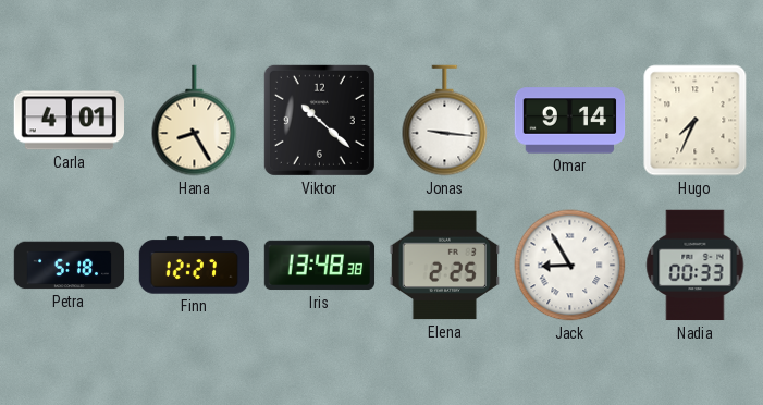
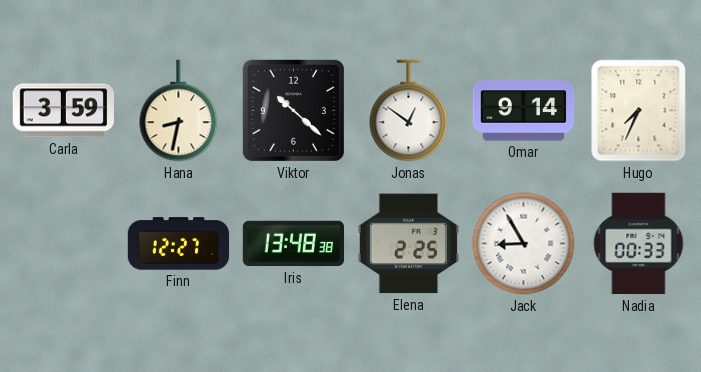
Carla: 4:01 -> 3:59
Hana: 8:25 -> 8:32
Jonas: 9:16 -> 12:51
Petra: 5:18 -> none
